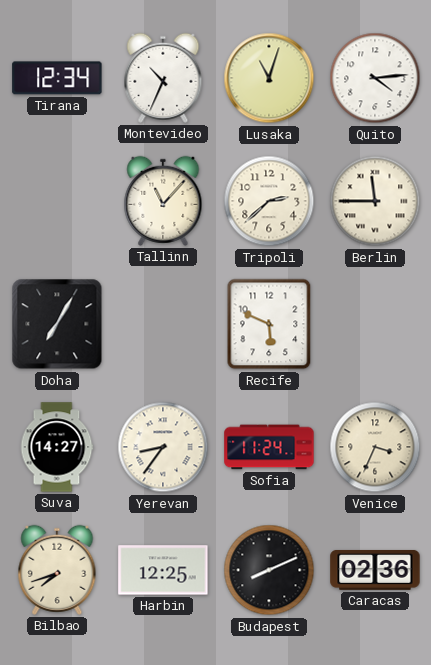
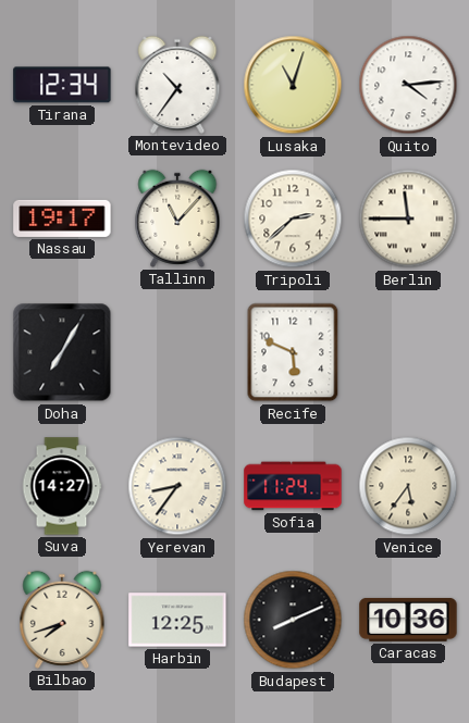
Montevideo: 10:34 -> 10:36
Nassau: none -> 19:17
Venice: 3:34 -> 5:36
Caracas: 02:36 -> 10:36
